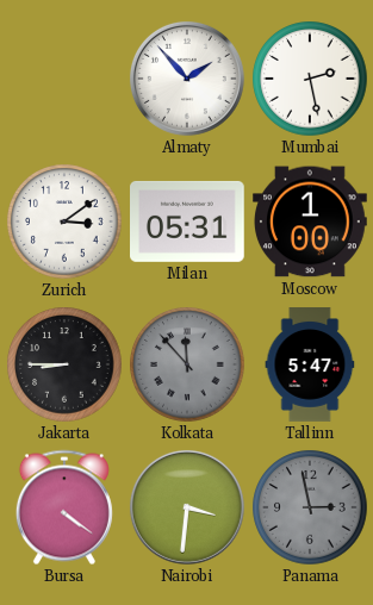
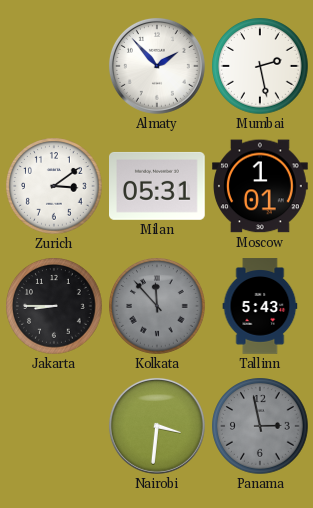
Moscow: 1:00 -> 1:01
Tallinn: 5:47 -> 5:43
Bursa: 4:21 -> none
